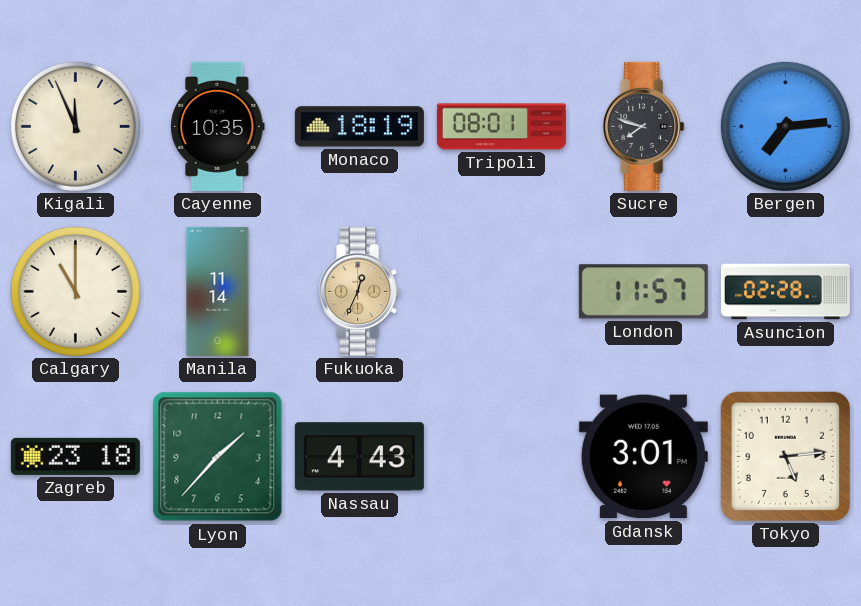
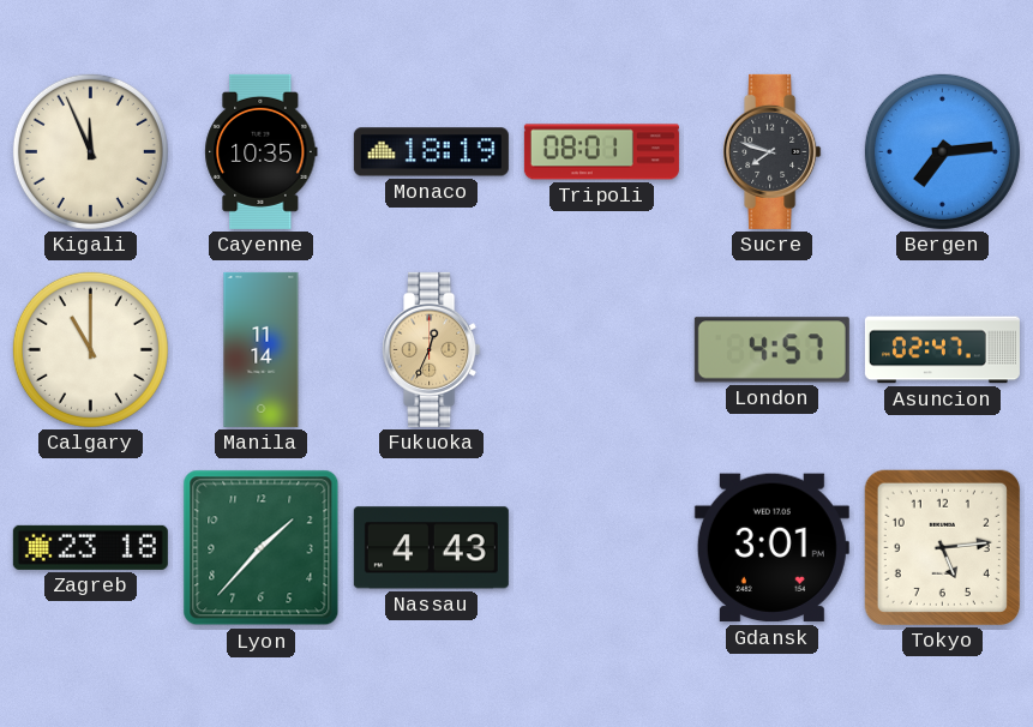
London: 11:57 -> 4:57
Asuncion: 02:28 -> 02:47
